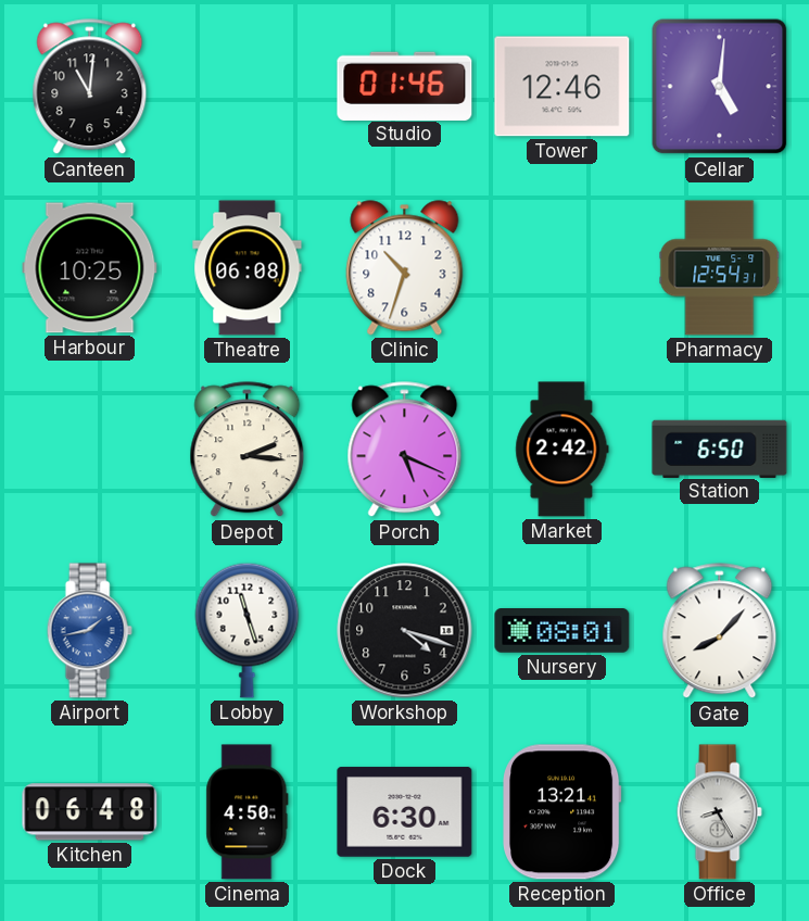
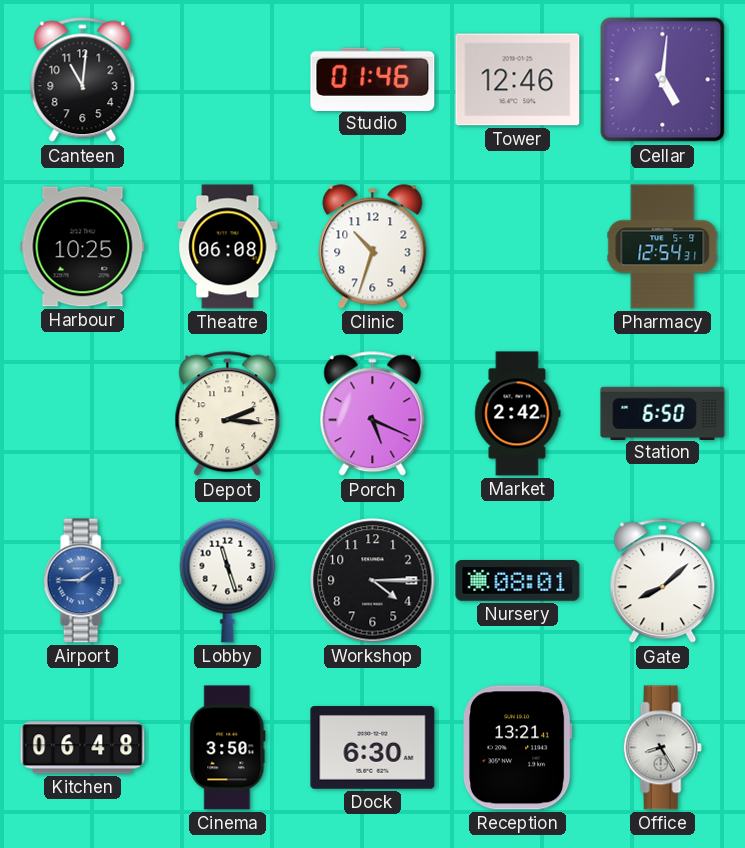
Airport: 1:43 -> 1:45
Workshop: 4:18 -> 4:15
Gate: 8:07 -> 8:08
Cinema: 4:50 -> 3:50
